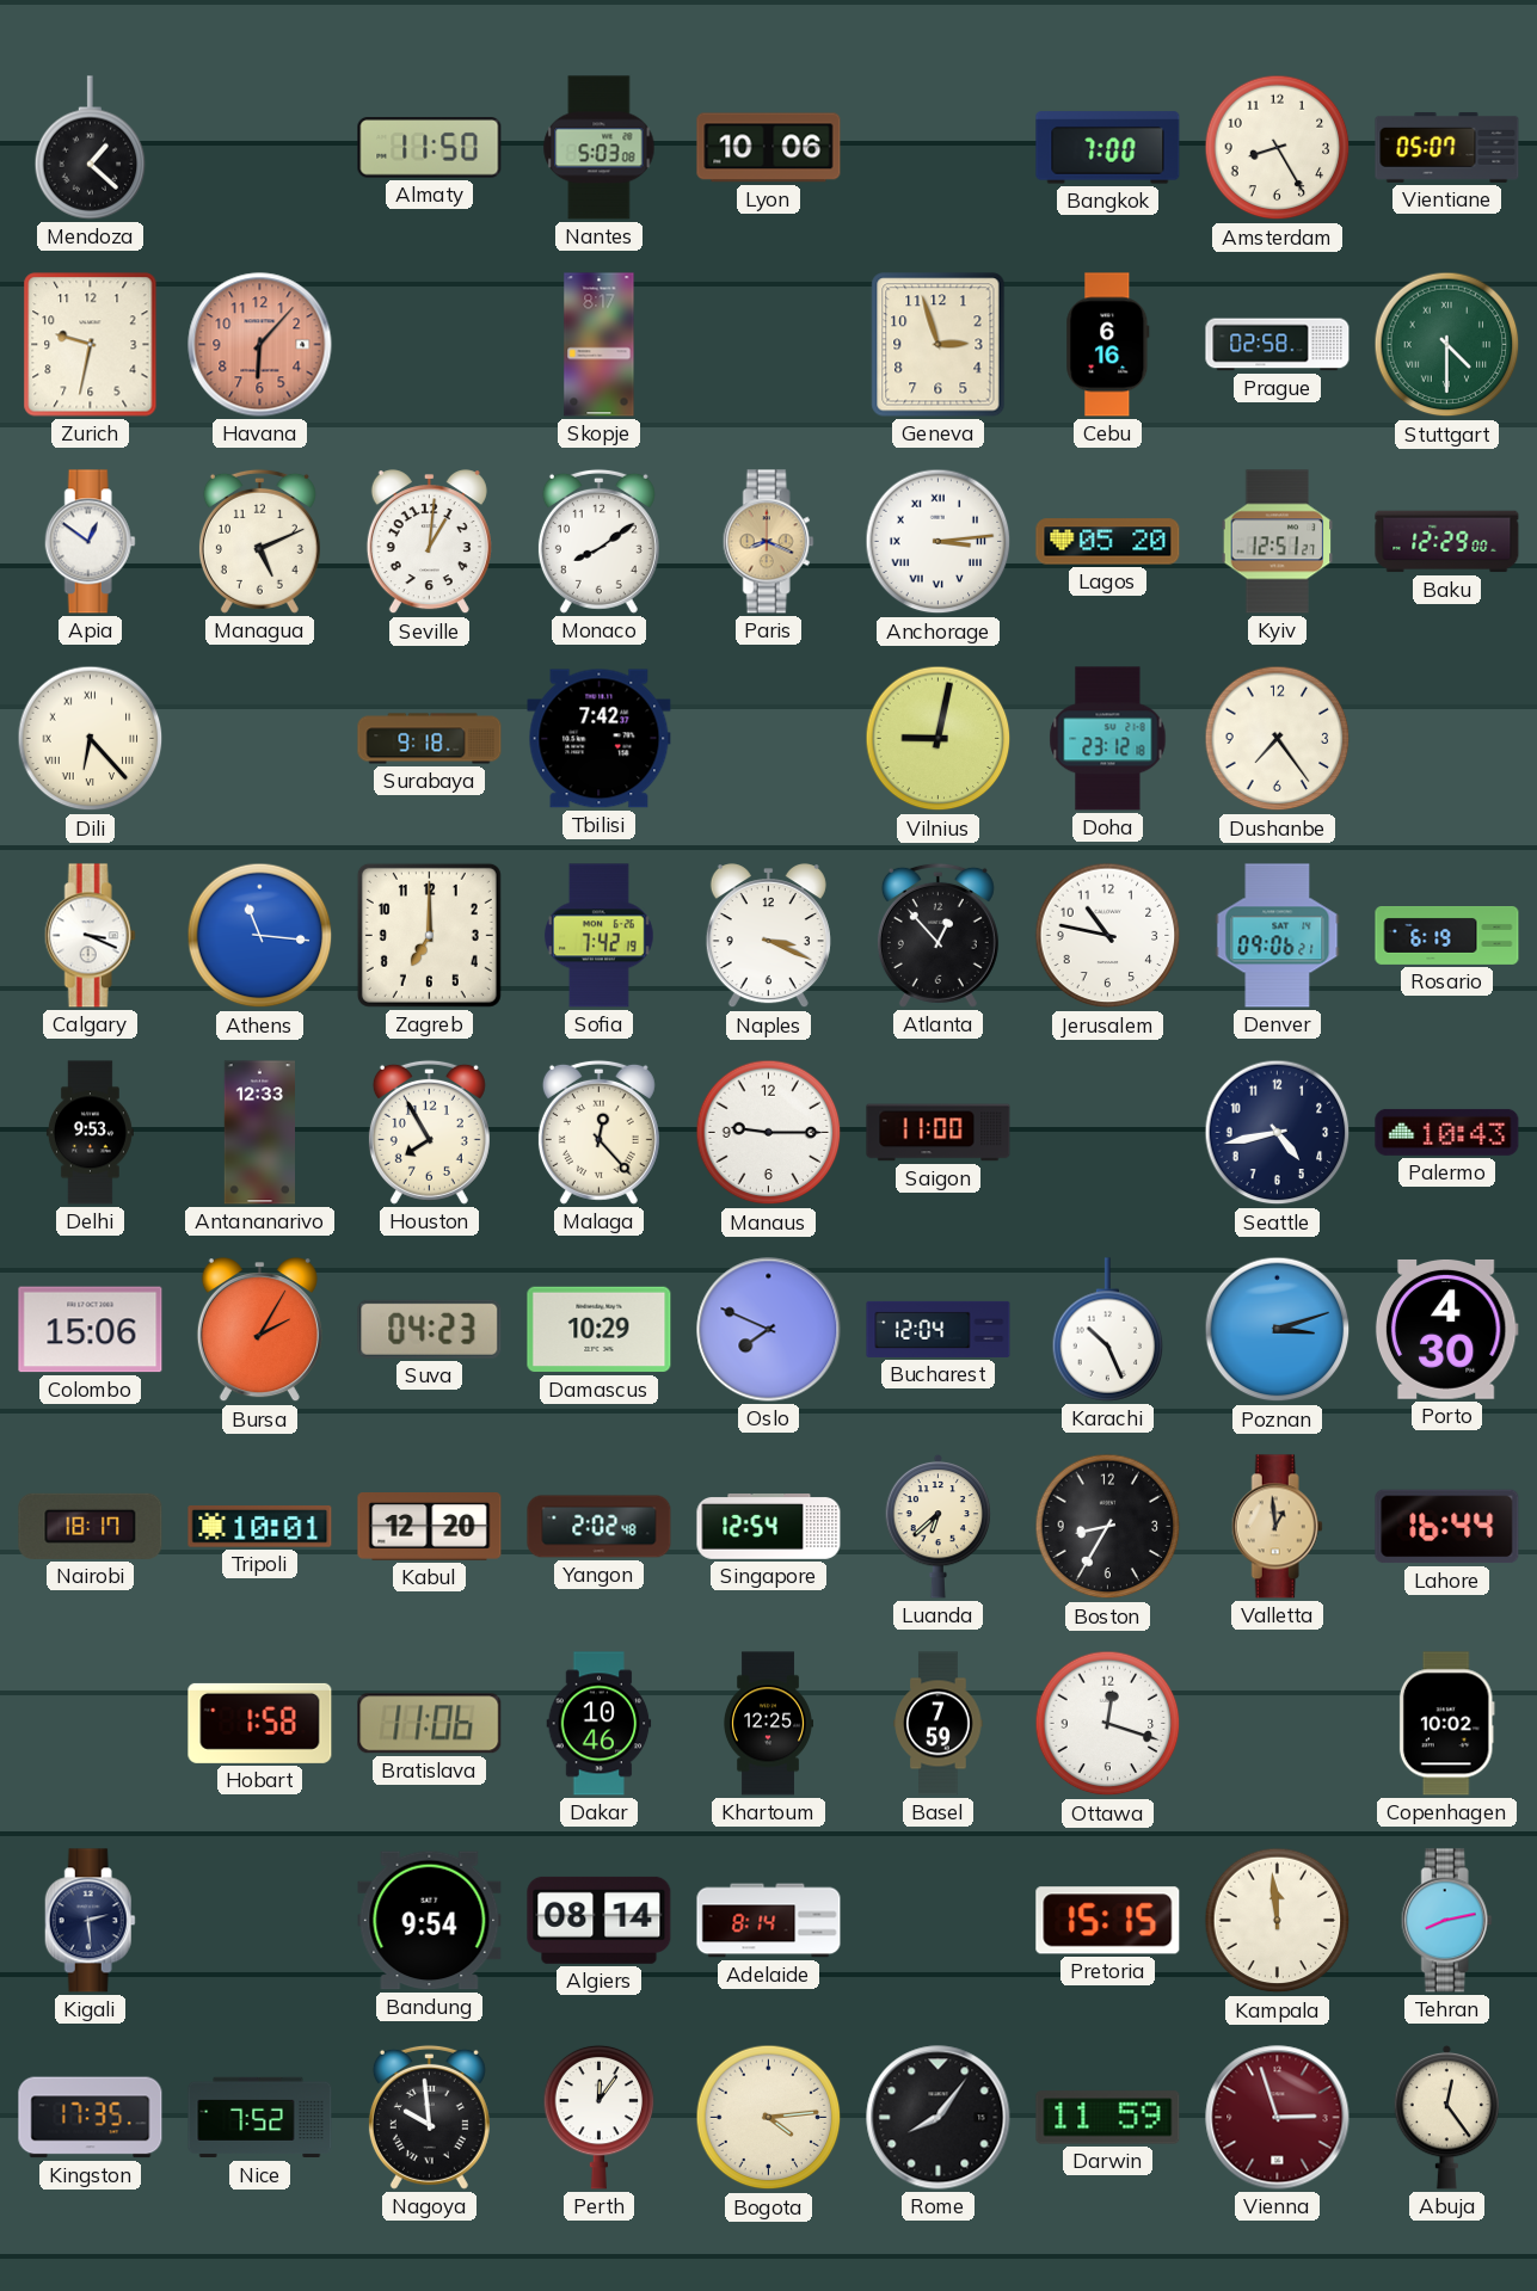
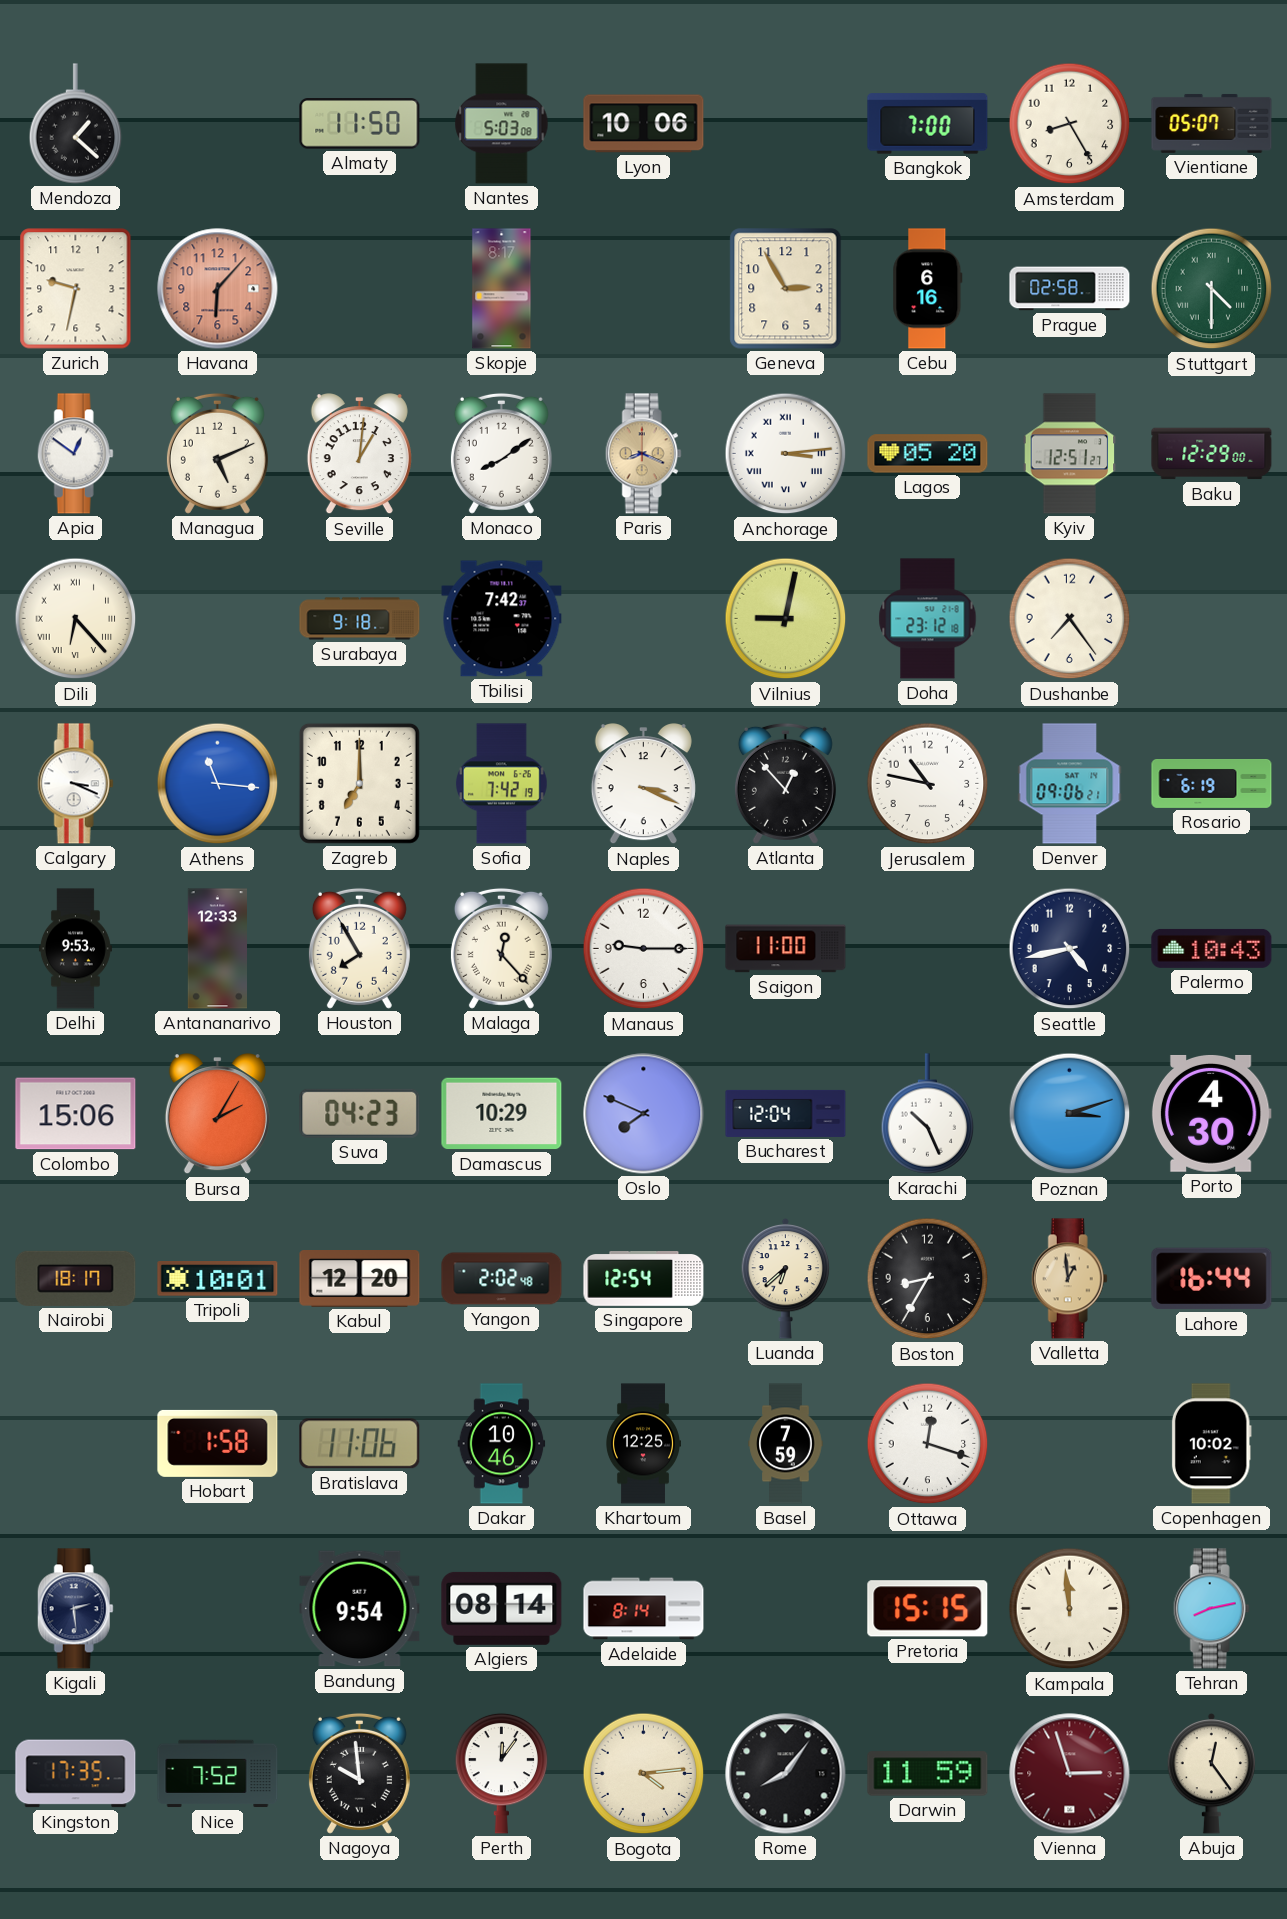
Geneva: 2:57 -> 2:55
